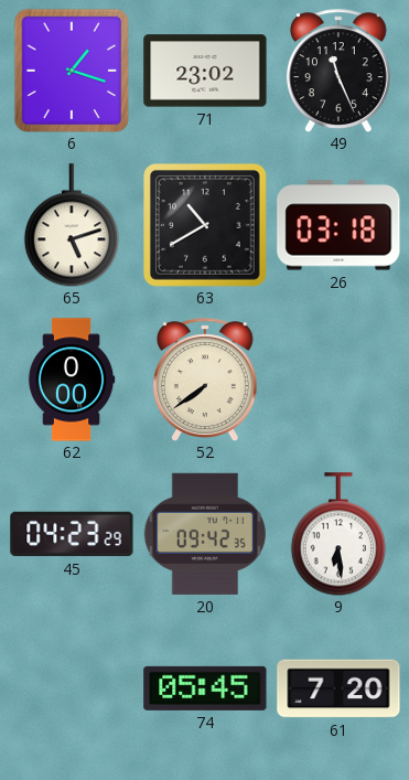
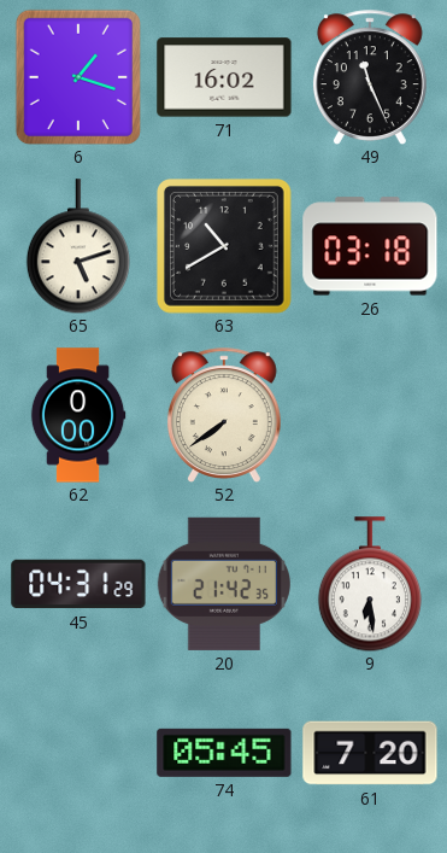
71: 23:02 -> 16:02
45: 04:23 -> 04:31
20: 09:42 -> 21:42
